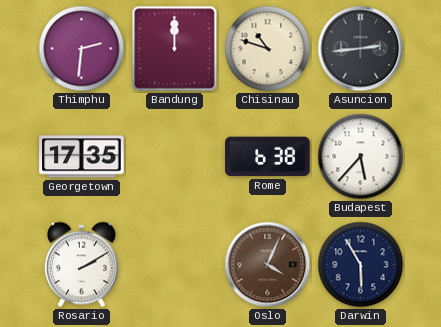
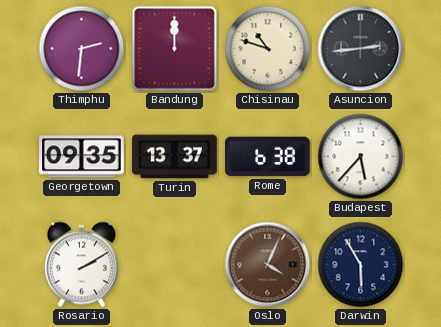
Georgetown: 17:35 -> 09:35
Turin: none -> 13:37
